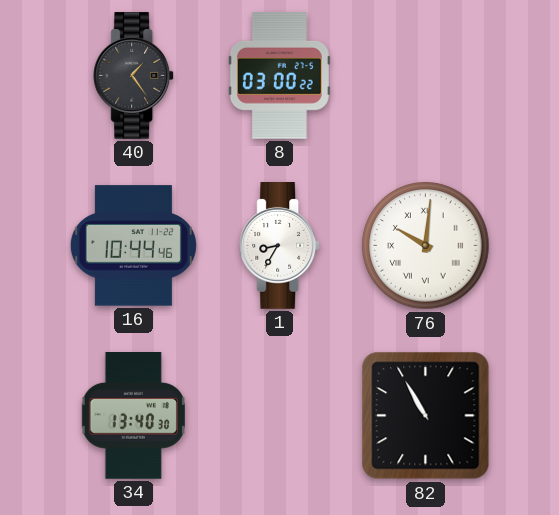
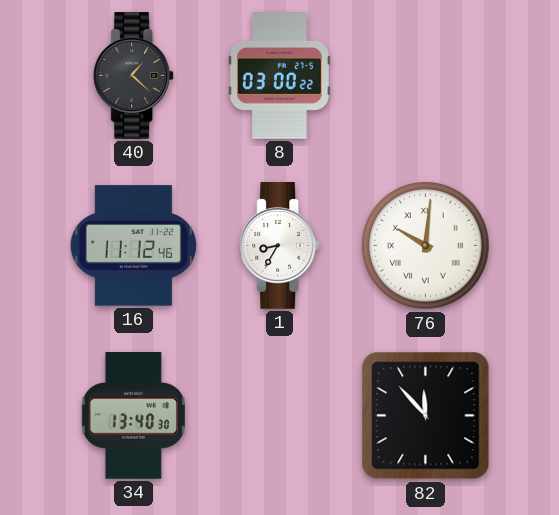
40: 1:24 -> 1:22
16: 10:44 -> 11:12
82: 10:55 -> 11:53
